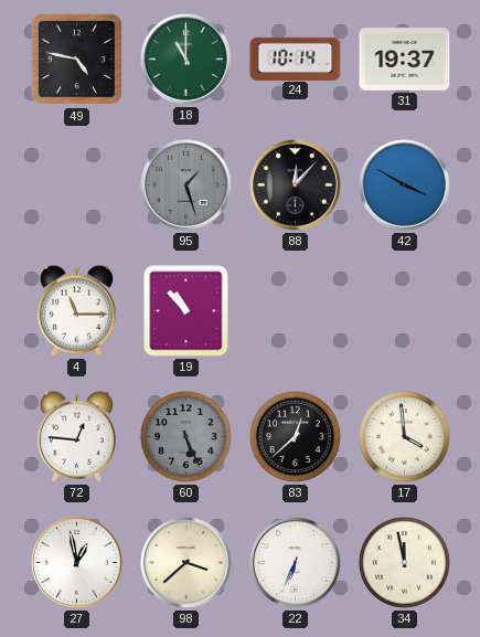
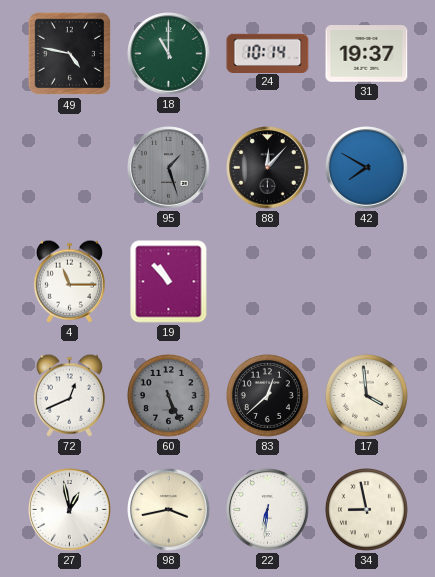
42: 3:50 -> 7:50
72: 12:46 -> 12:41
98: 3:38 -> 3:43
22: 6:34 -> 6:31
34: 11:58 -> 8:58
